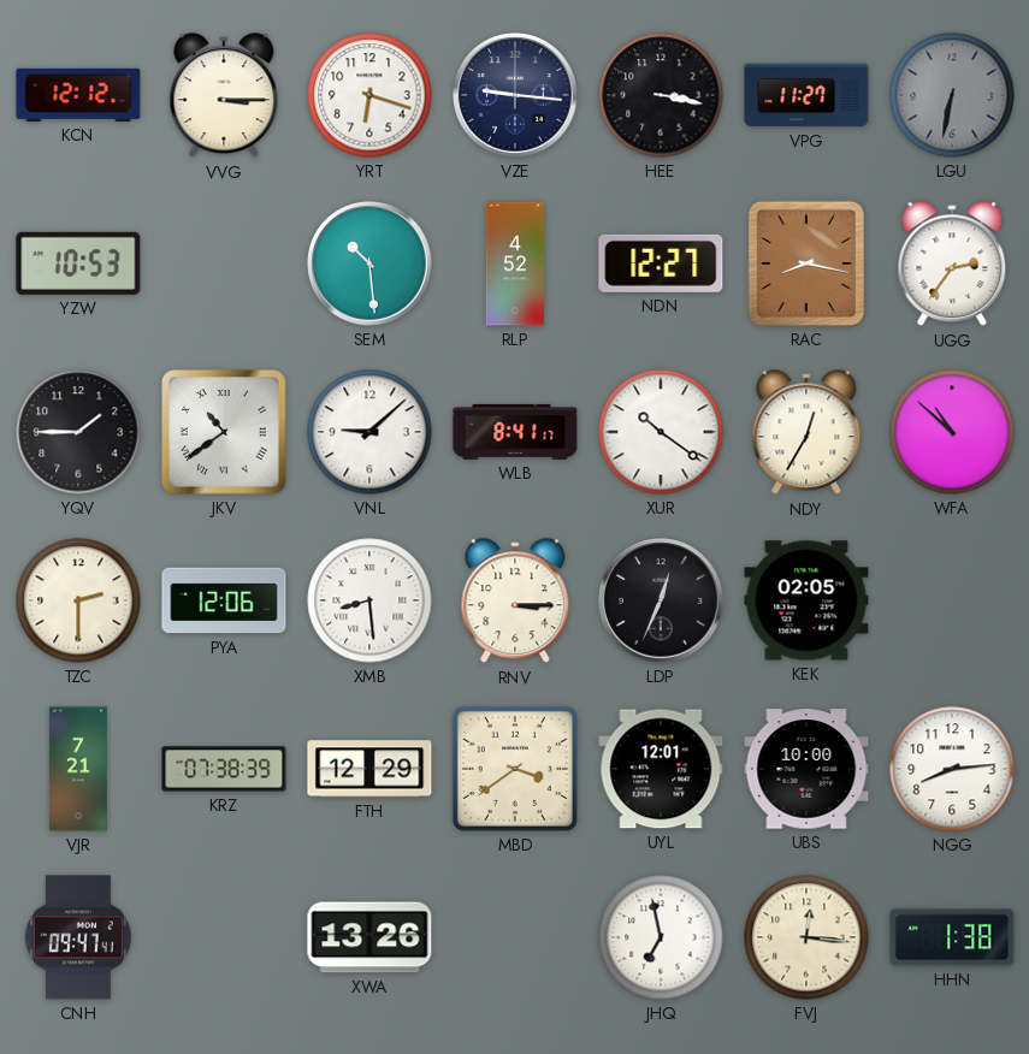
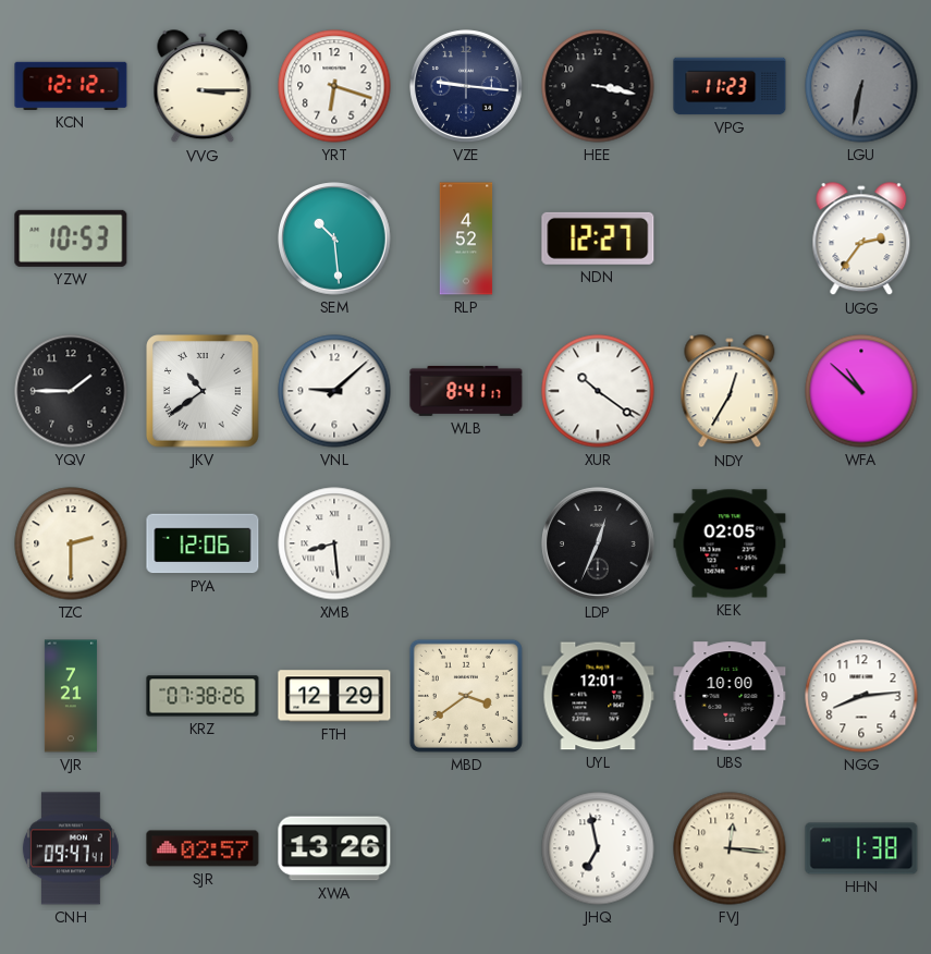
VPG: 11:27 -> 11:23
RAC: 8:17 -> none
RNV: 3:15 -> none
KRZ: 07:38:39 -> 07:38:26
SJR: none -> 02:57
